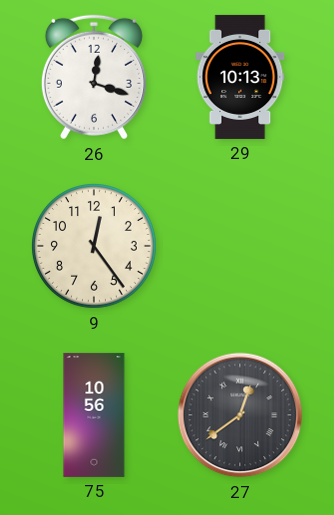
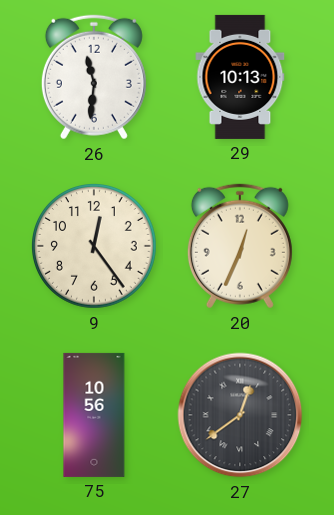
26: 12:18 -> 11:31
20: none -> 12:34
